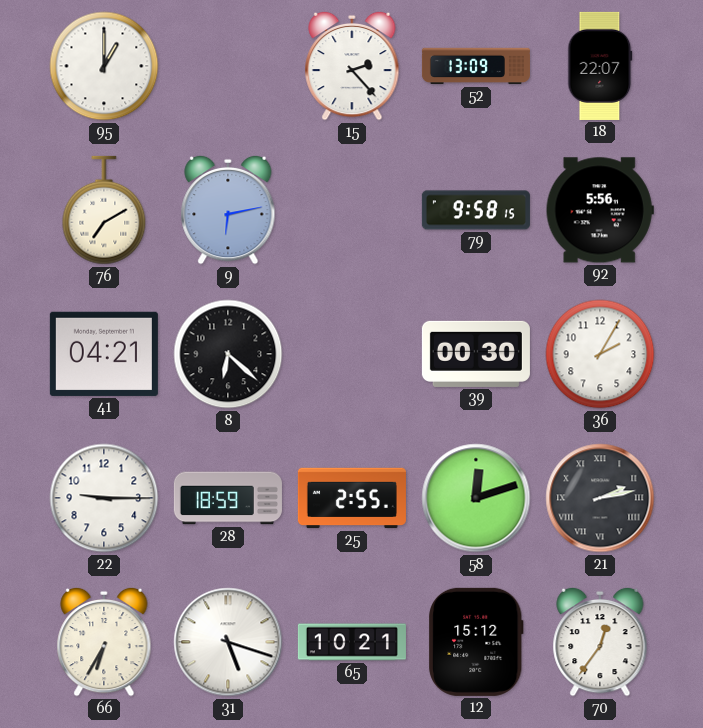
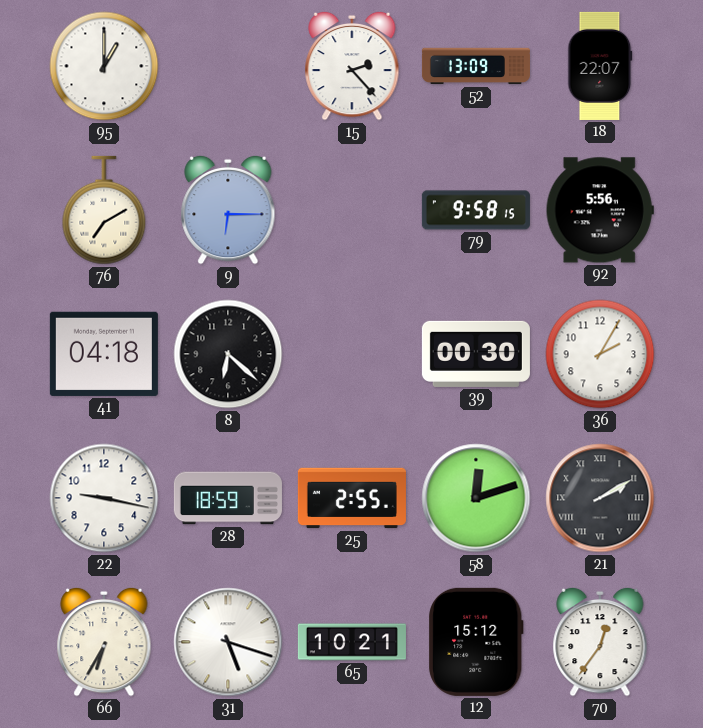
9: 6:13 -> 6:15
41: 04:21 -> 04:18
22: 9:15 -> 9:17
21: 2:13 -> 2:10
